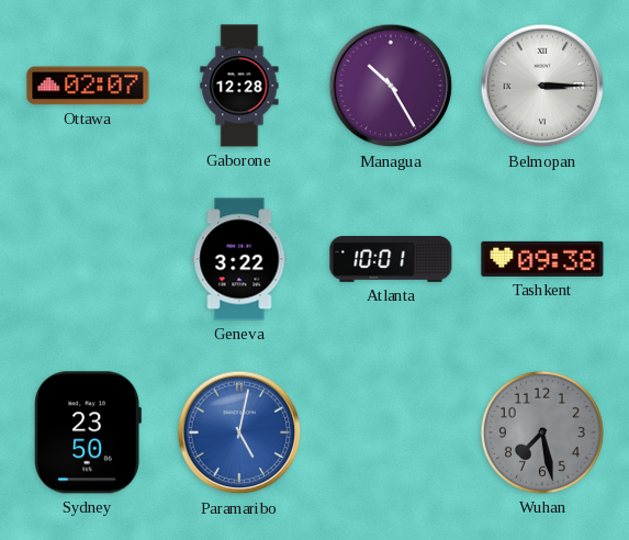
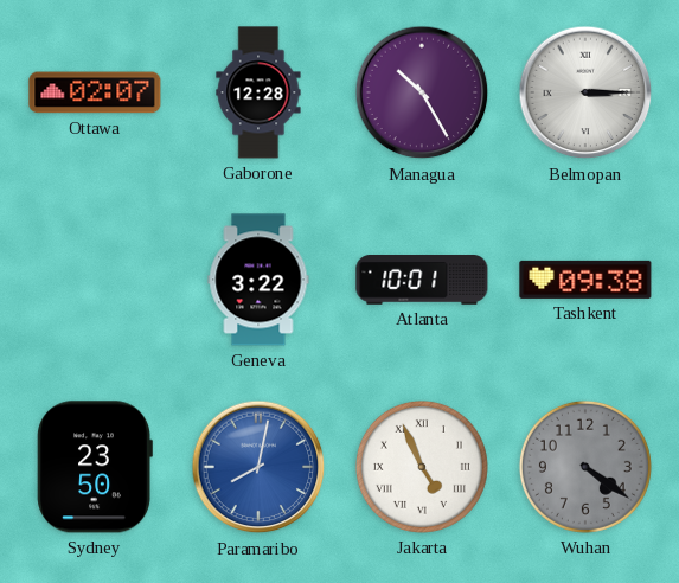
Paramaribo: 5:02 -> 8:02
Jakarta: none -> 4:56
Wuhan: 7:28 -> 4:21
